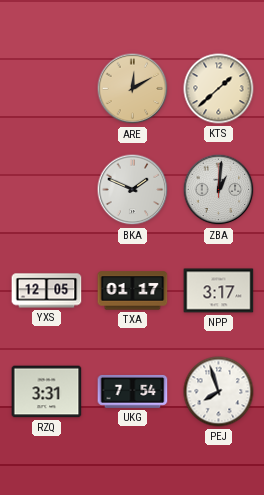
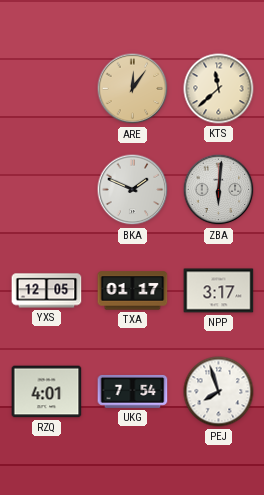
ARE: 12:10 -> 12:06
KTS: 1:38 -> 11:38
ZBA: 1:01 -> 6:01
RZQ: 3:31 -> 4:01
